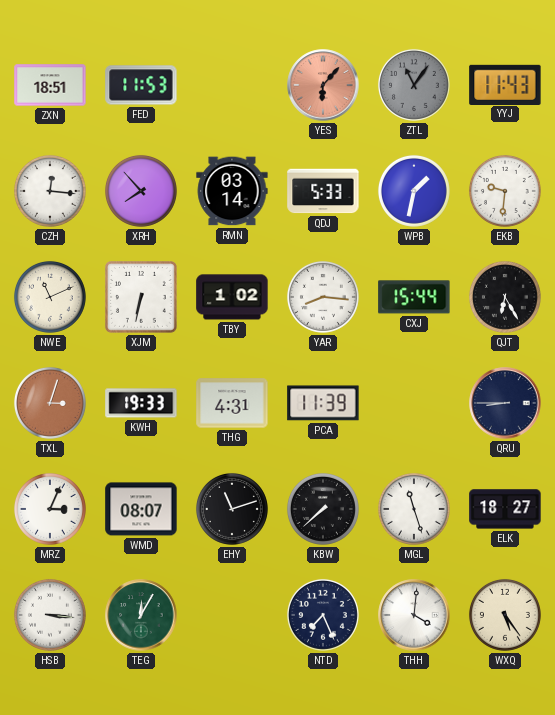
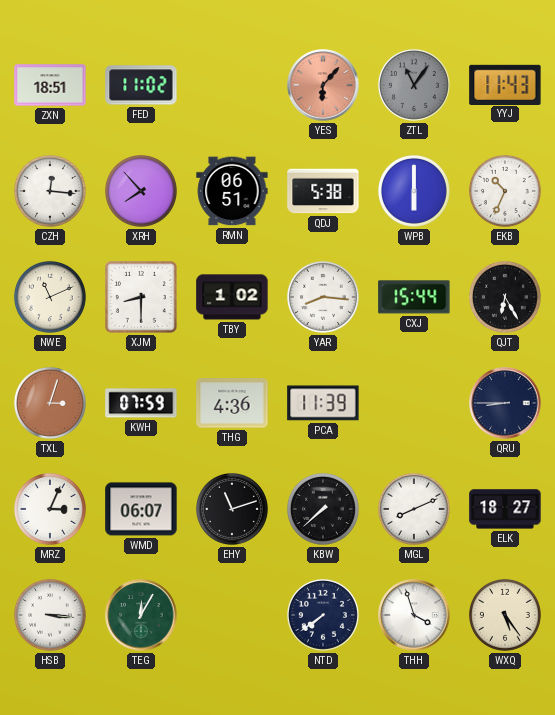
FED: 11:53 -> 11:02
RMN: 03:14 -> 06:51
QDJ: 5:33 -> 5:38
WPB: 1:32 -> 6:00
EKB: 9:31 -> 10:34
XJM: 6:32 -> 8:30
KWH: 19:33 -> 07:59
THG: 4:31 -> 4:36
WMD: 08:07 -> 06:07
MGL: 11:27 -> 8:11
NTD: 7:26 -> 7:39
THH: 4:01 -> 3:57
